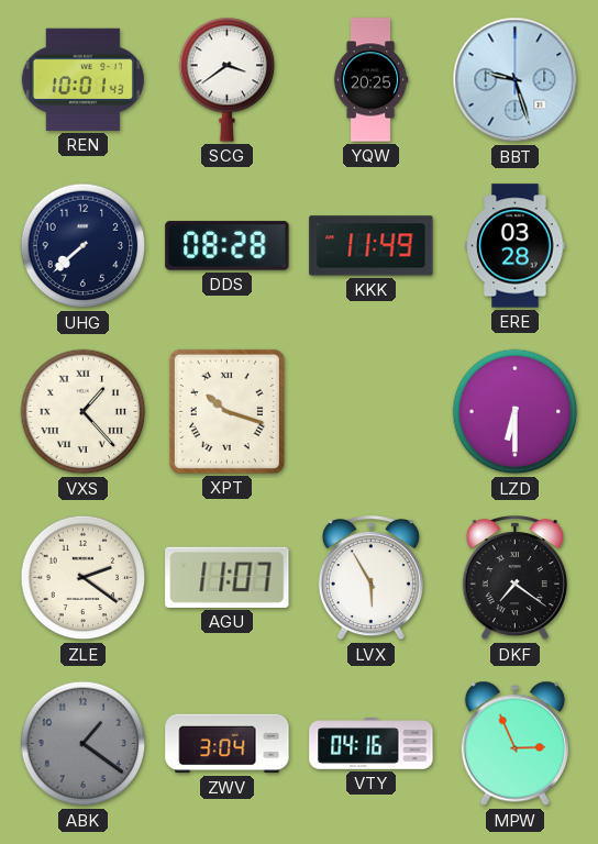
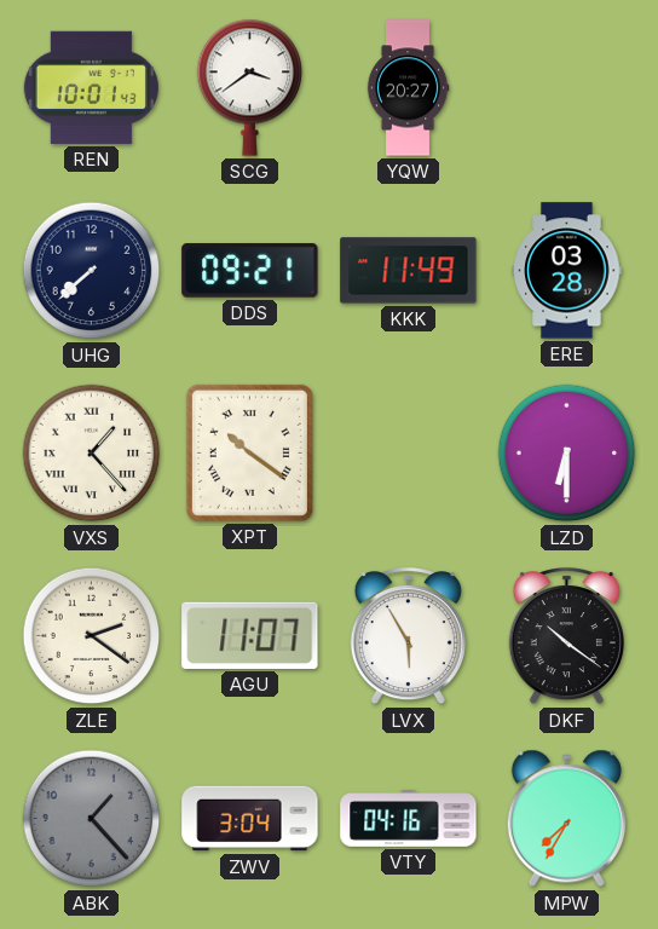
YQW: 20:25 -> 20:27
BBT: 9:27 -> none
DDS: 08:28 -> 09:21
XPT: 10:18 -> 10:21
DKF: 7:21 -> 10:21
ABK: 1:21 -> 1:23
MPW: 2:56 -> 7:35
